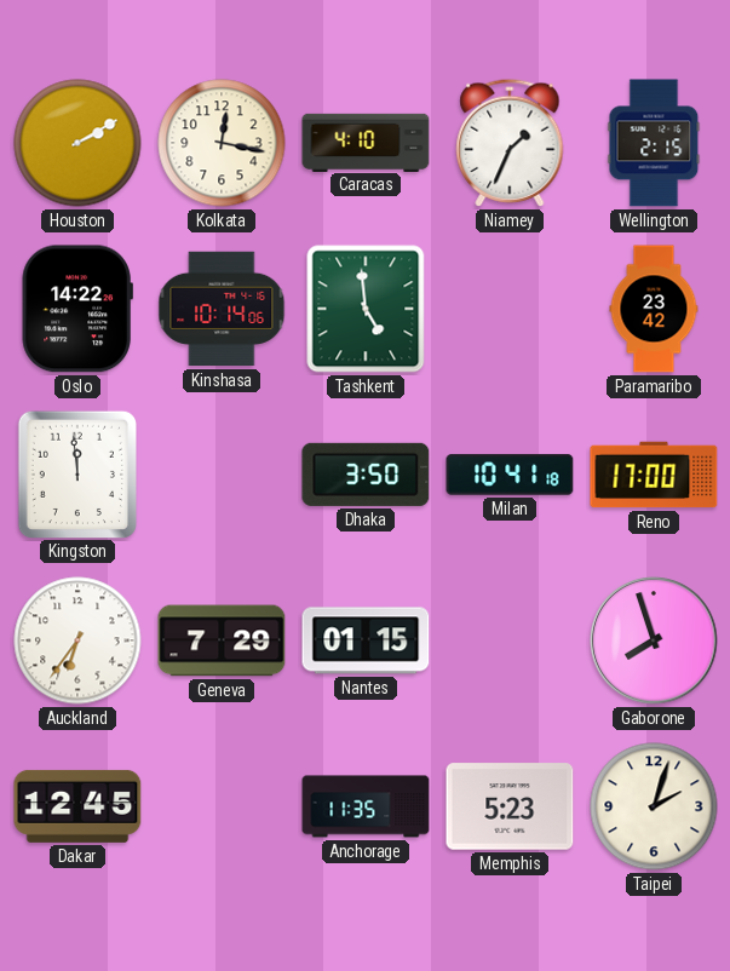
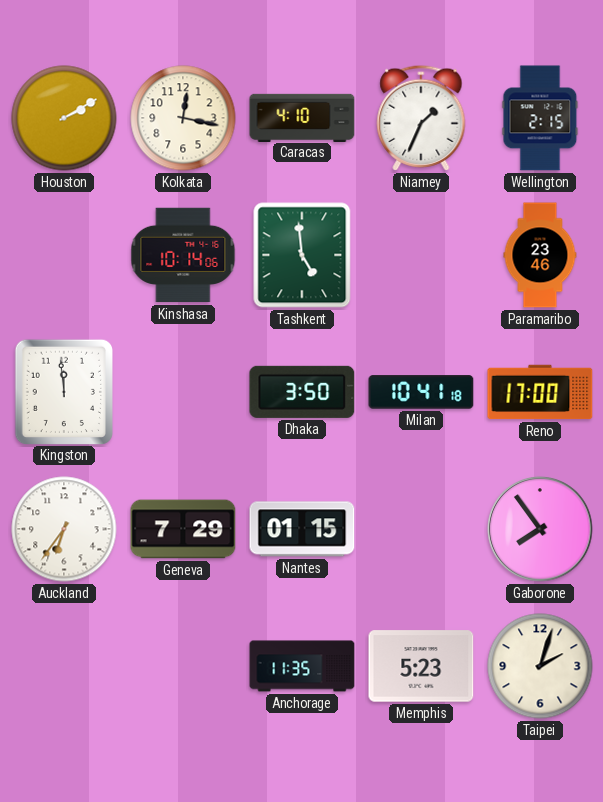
Oslo: 14:22 -> none
Paramaribo: 23:42 -> 23:46
Gaborone: 7:57 -> 7:54
Dakar: 12:45 -> none
